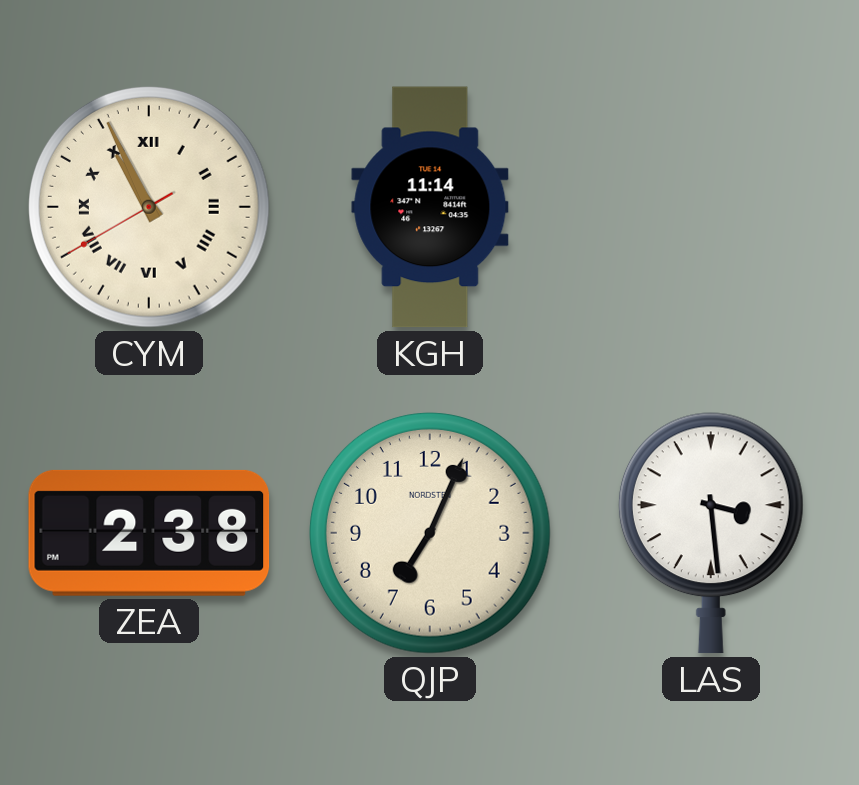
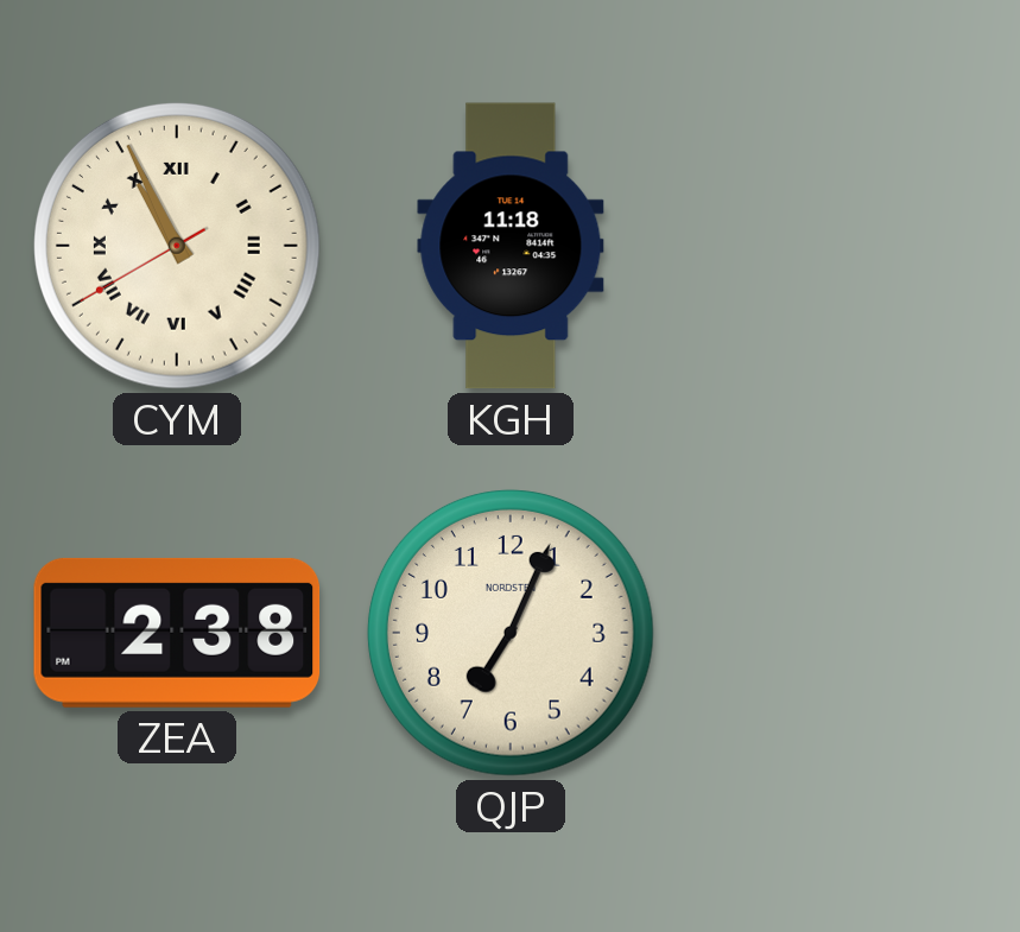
KGH: 11:14 -> 11:18
LAS: 3:29 -> none
